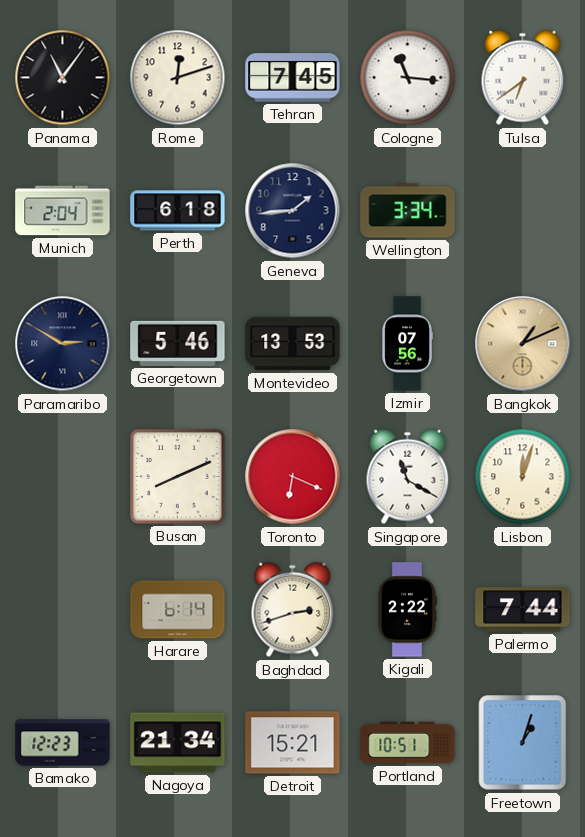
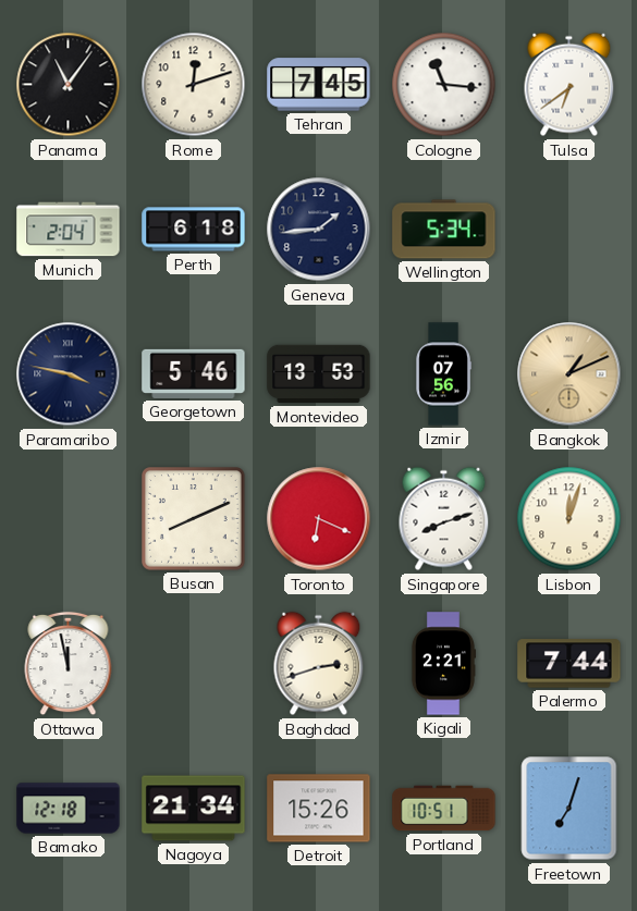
Wellington: 3:34 -> 5:34
Paramaribo: 2:50 -> 3:47
Singapore: 11:20 -> 8:12
Ottawa: none -> 11:58
Harare: 6:14 -> none
Kigali: 2:22 -> 2:21
Bamako: 12:23 -> 12:18
Detroit: 15:21 -> 15:26
Freetown: 1:03 -> 7:03
